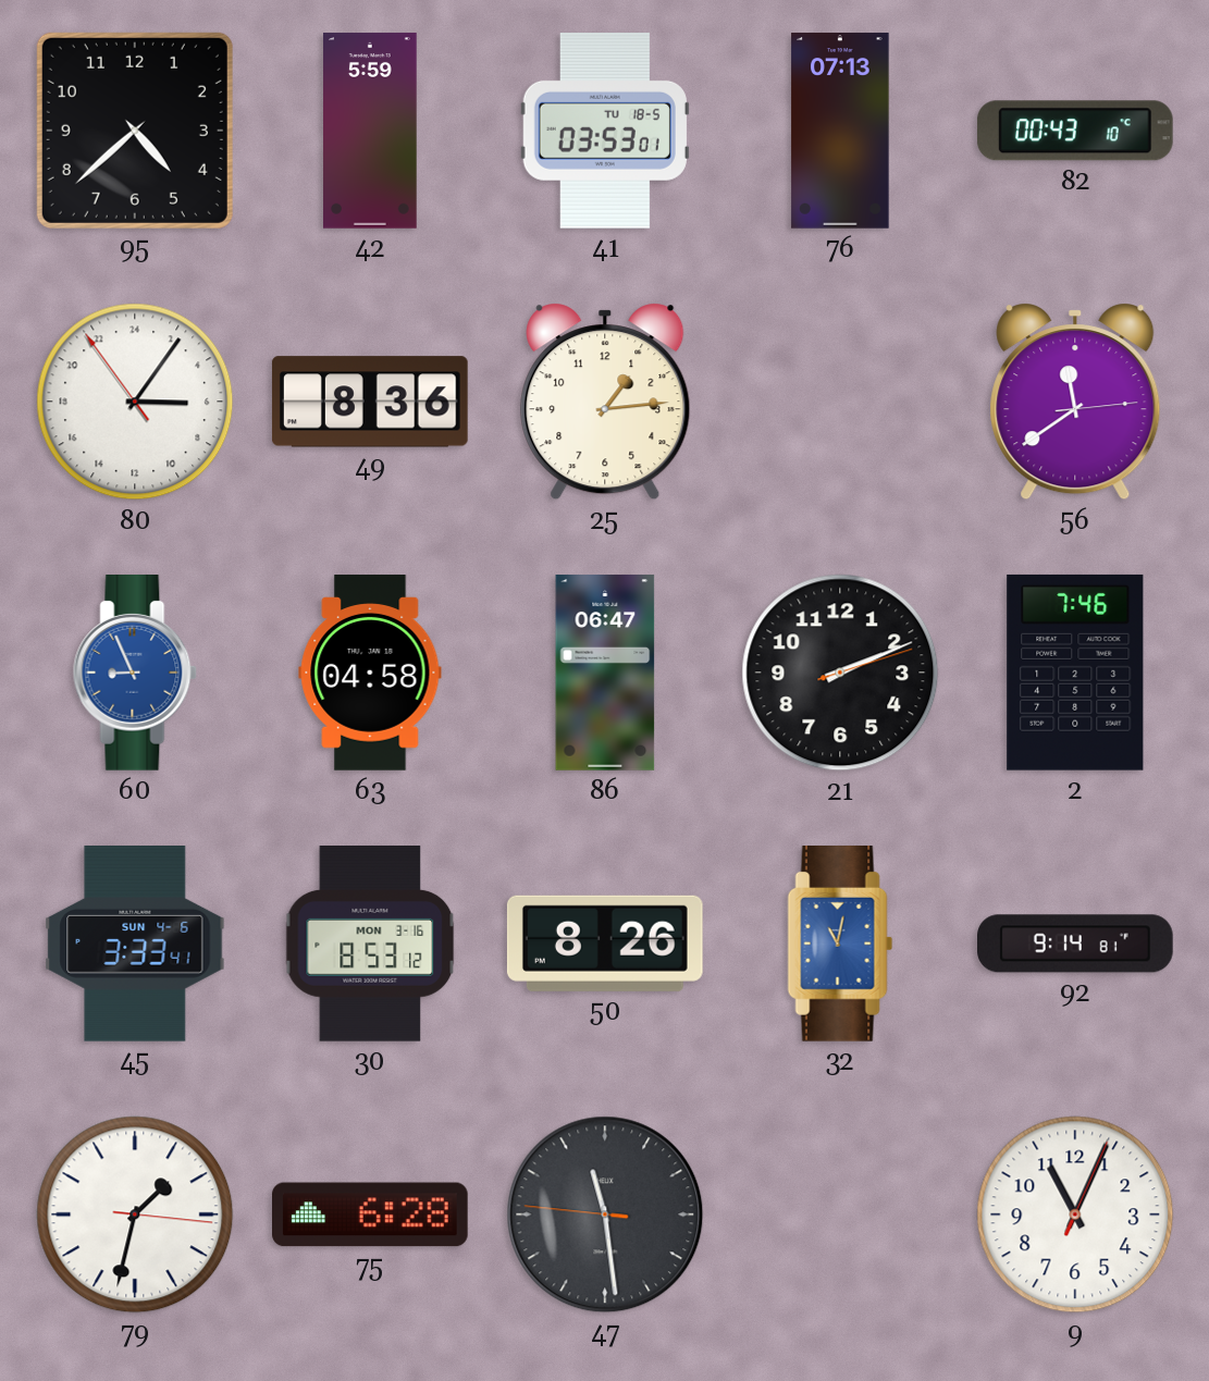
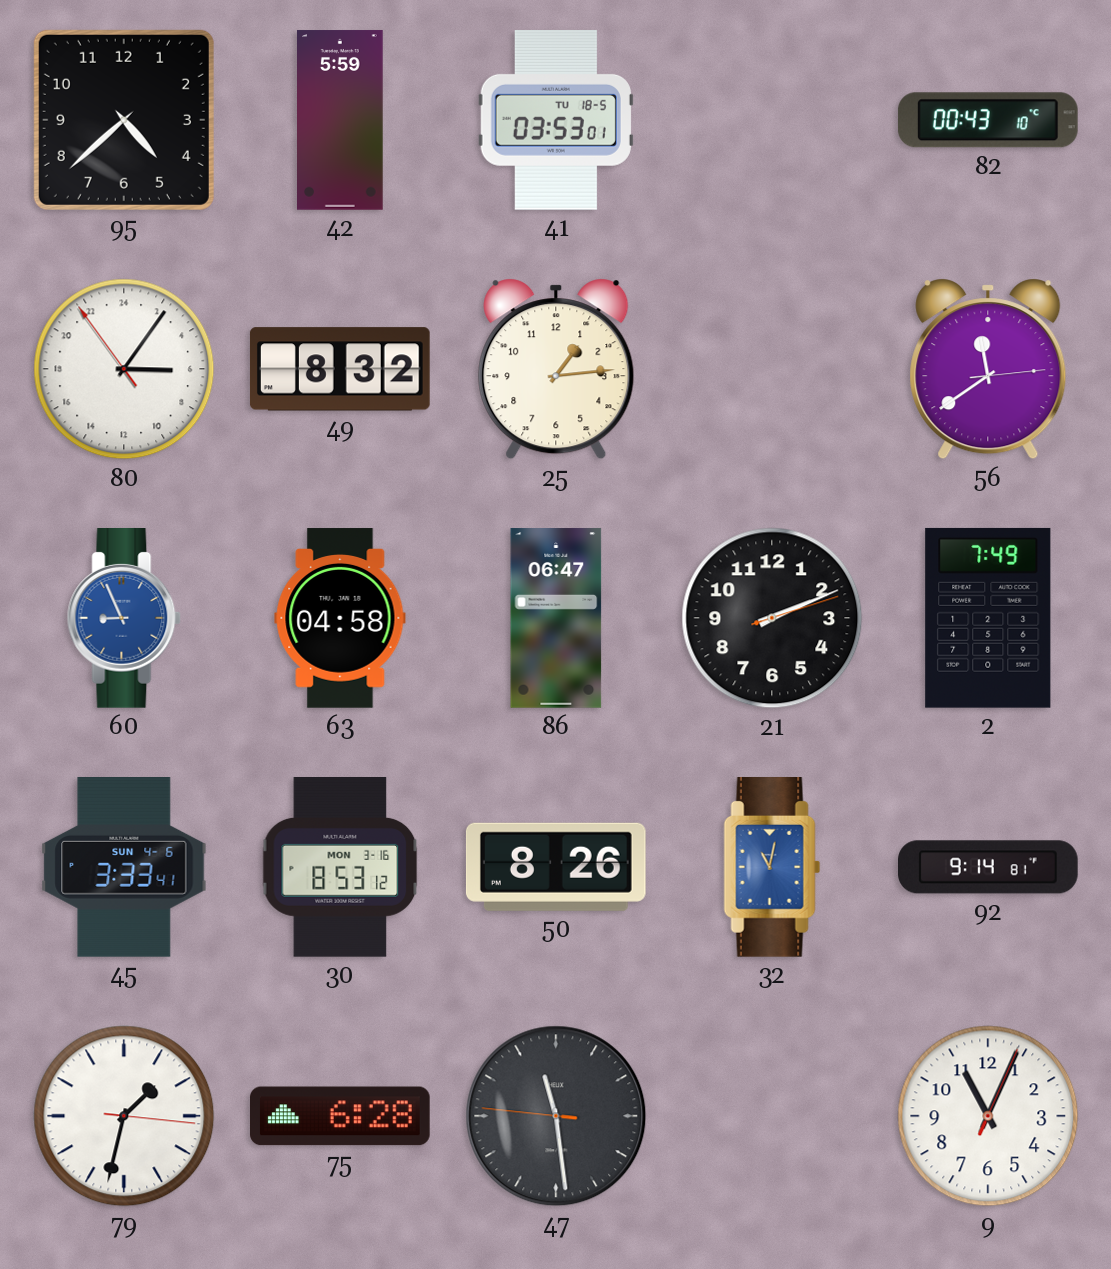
76: 07:13 -> none
49: 8:36 -> 8:32
2: 7:46 -> 7:49
